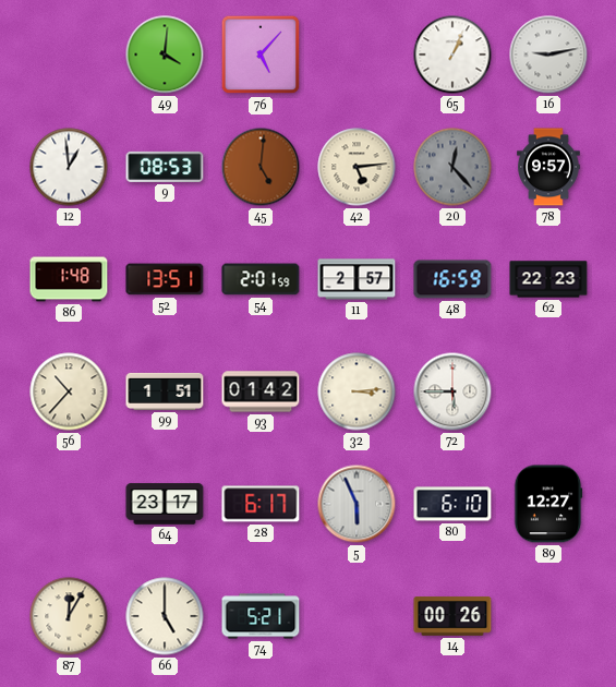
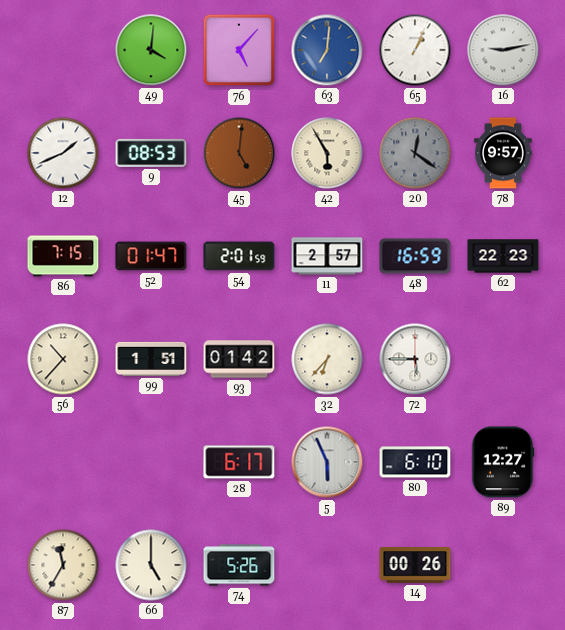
63: none -> 7:01
12: 12:59 -> 1:41
42: 5:14 -> 5:55
20: 12:23 -> 12:21
86: 1:48 -> 7:15
52: 13:51 -> 01:47
32: 3:14 -> 6:37
64: 23:17 -> none
87: 12:05 -> 11:35
74: 5:21 -> 5:26
